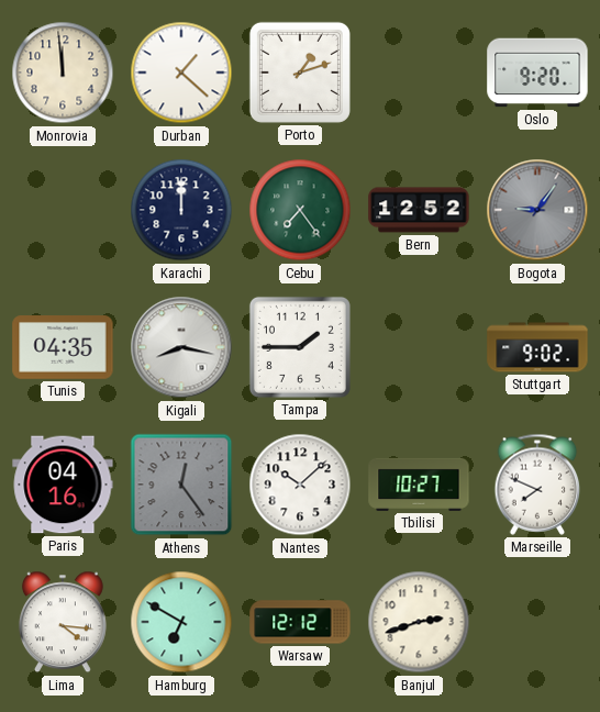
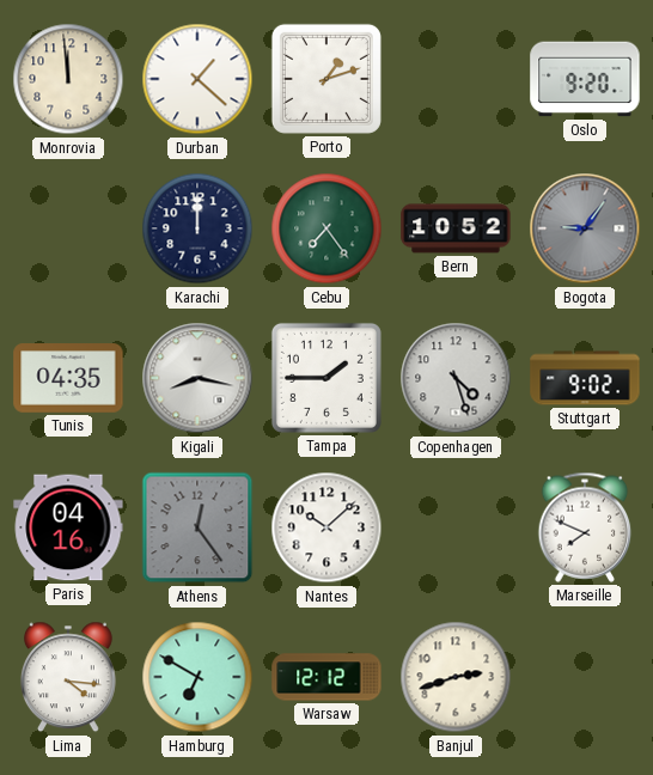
Bern: 12:52 -> 10:52
Copenhagen: none -> 4:27
Tbilisi: 10:27 -> none
